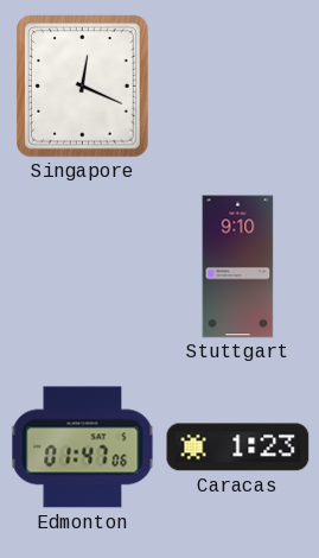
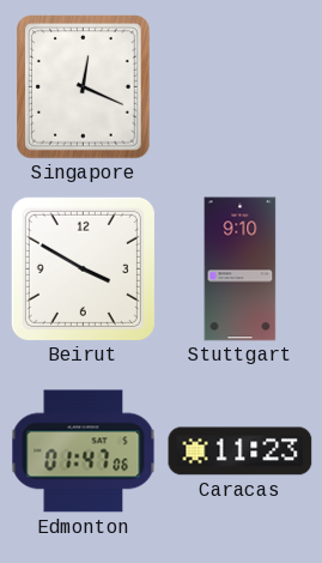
Beirut: none -> 3:50
Caracas: 1:23 -> 11:23
